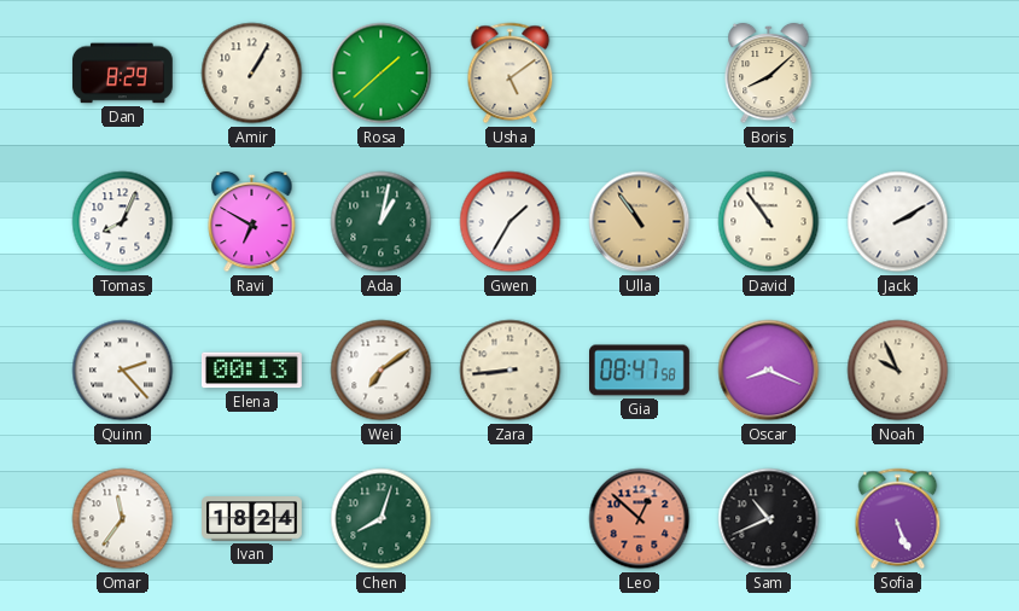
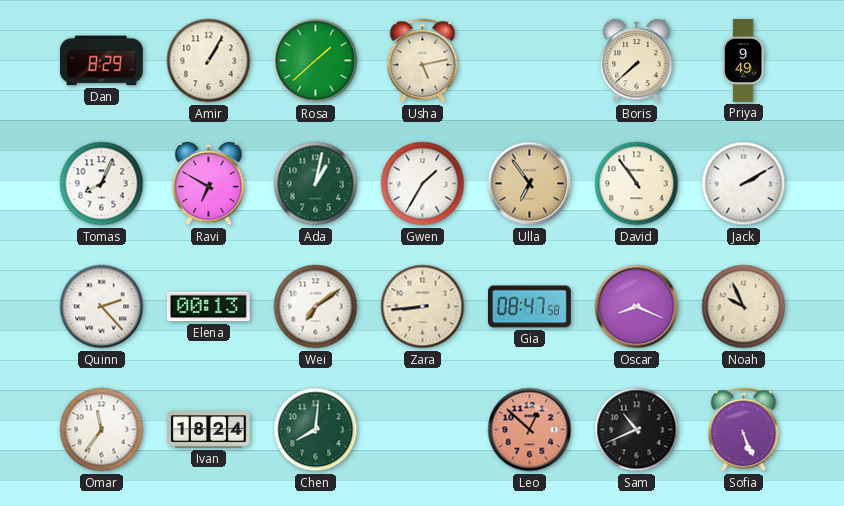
Usha: 5:09 -> 5:13
Boris: 8:08 -> 7:38
Priya: none -> 9:49
Ulla: 10:54 -> 6:54
Chen: 8:03 -> 8:01
